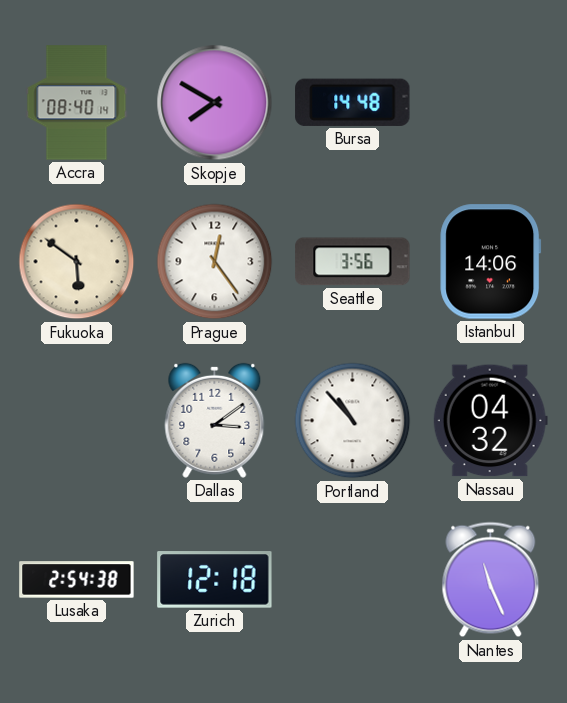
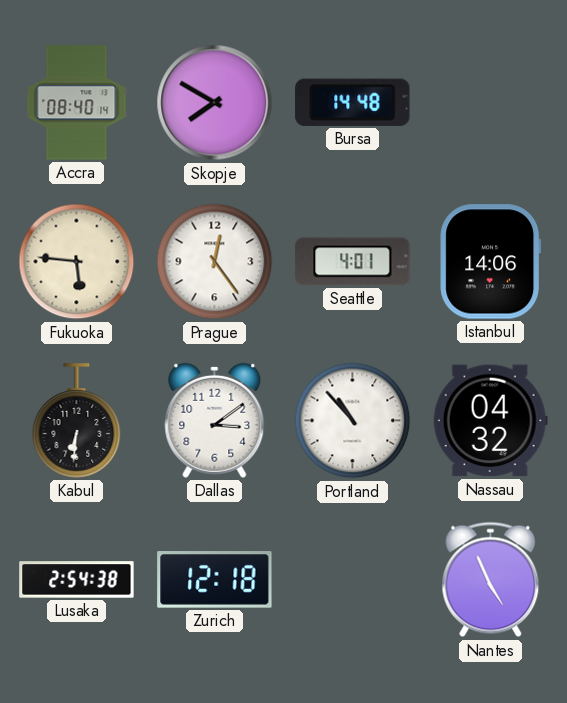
Fukuoka: 5:51 -> 5:46
Seattle: 3:56 -> 4:01
Kabul: none -> 6:31
Nantes: 11:26 -> 4:56
